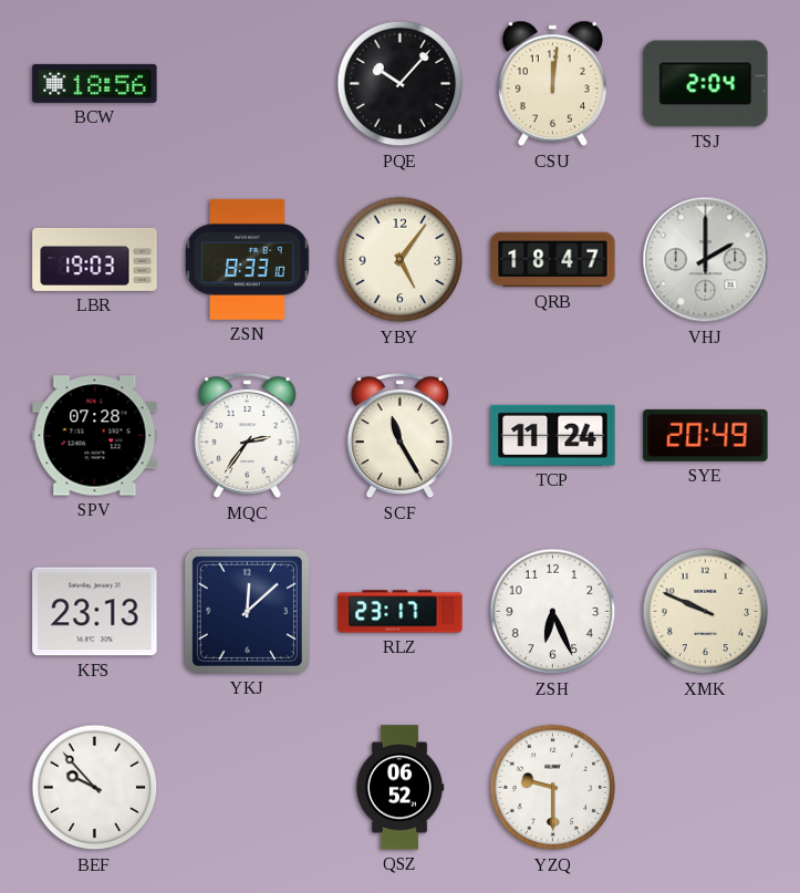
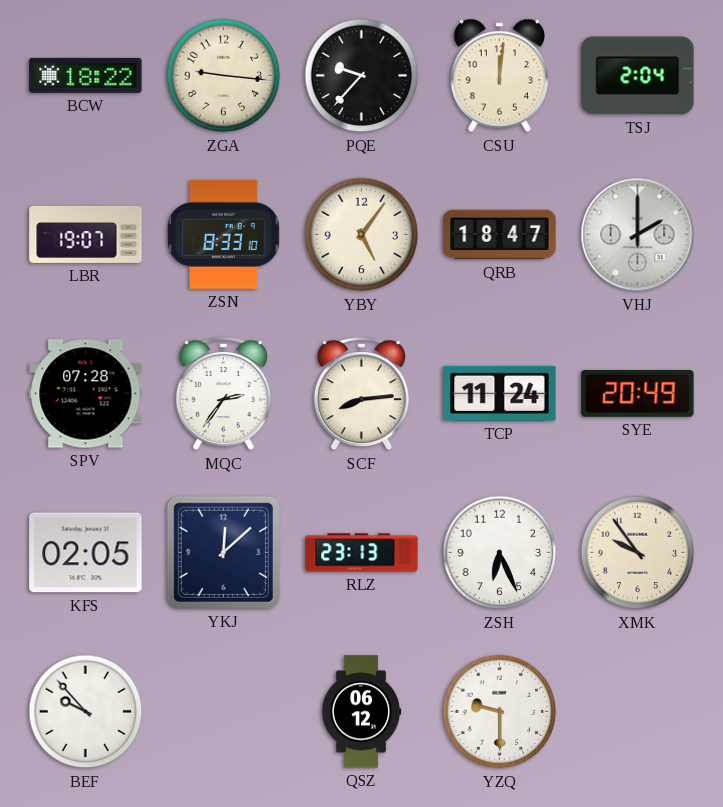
BCW: 18:56 -> 18:22
ZGA: none -> 9:16
PQE: 10:07 -> 9:37
LBR: 19:03 -> 19:07
SCF: 11:25 -> 8:14
KFS: 23:13 -> 02:05
RLZ: 23:17 -> 23:13
XMK: 9:49 -> 9:54
QSZ: 06:52 -> 06:12
